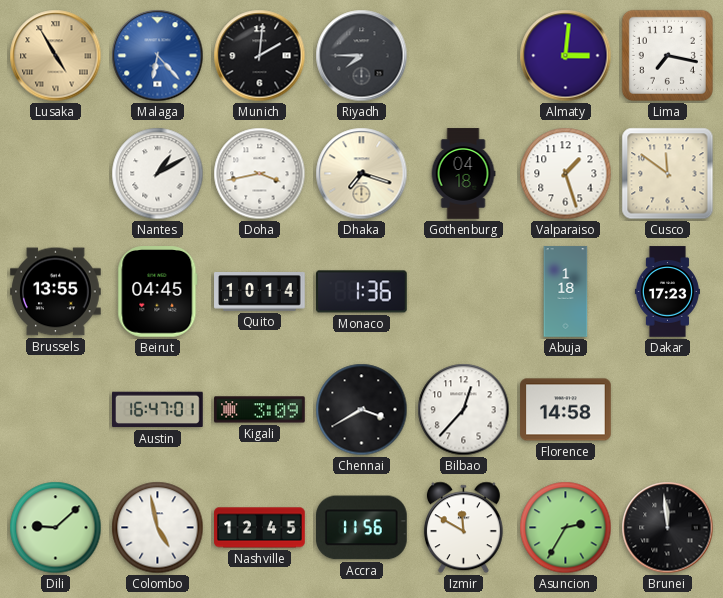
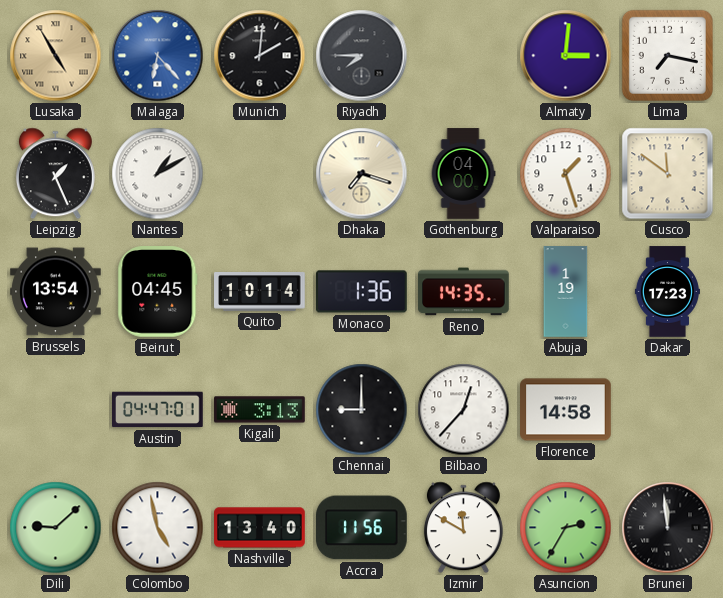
Leipzig: none -> 1:26
Doha: 3:43 -> none
Gothenburg: 04:18 -> 04:00
Brussels: 13:55 -> 13:54
Reno: none -> 14:35
Abuja: 1:18 -> 1:19
Austin: 16:47 -> 04:47
Kigali: 3:09 -> 3:13
Chennai: 3:40 -> 9:00
Nashville: 12:45 -> 13:40
